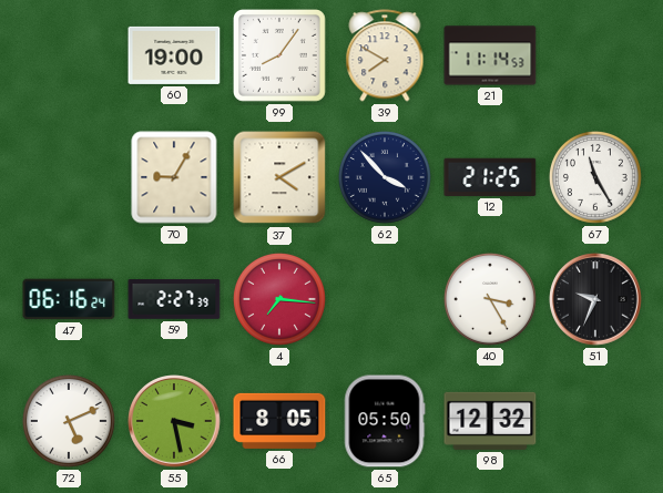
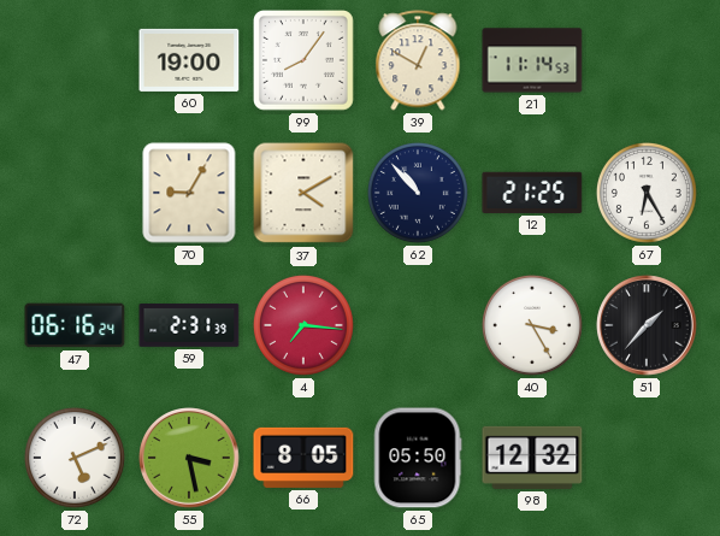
39: 7:50 -> 12:50
62: 3:53 -> 10:53
67: 11:25 -> 6:25
59: 2:27 -> 2:31
51: 9:34 -> 1:37
